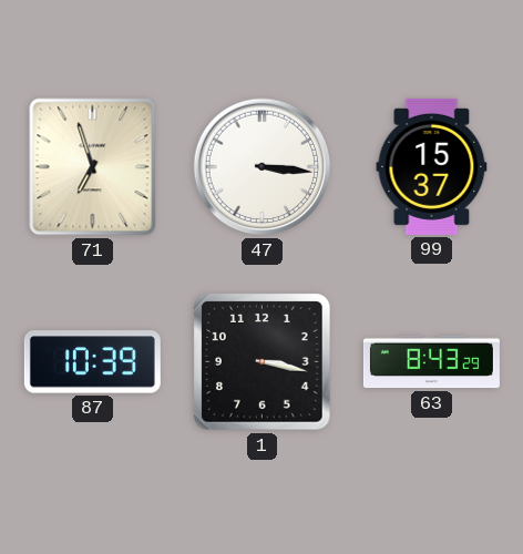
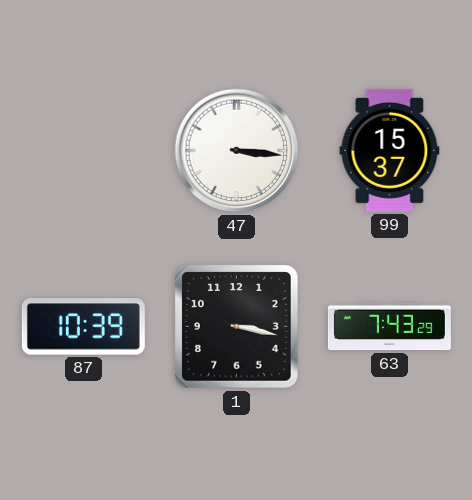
71: 6:57 -> none
63: 8:43 -> 7:43
